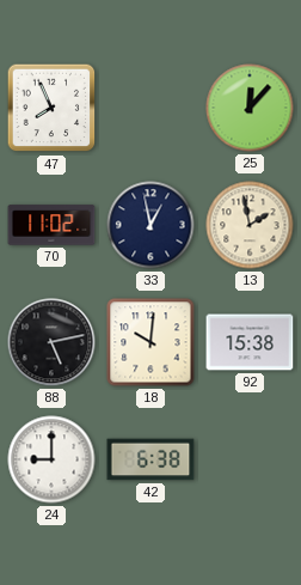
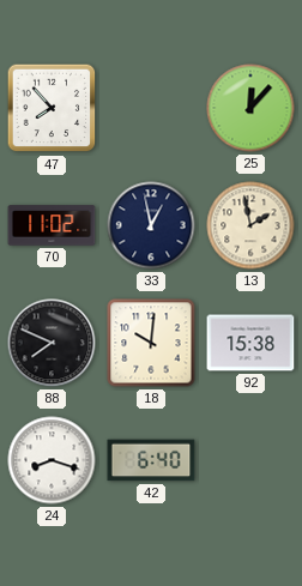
47: 7:56 -> 7:53
88: 5:13 -> 7:49
24: 9:00 -> 8:18
42: 6:38 -> 6:40
